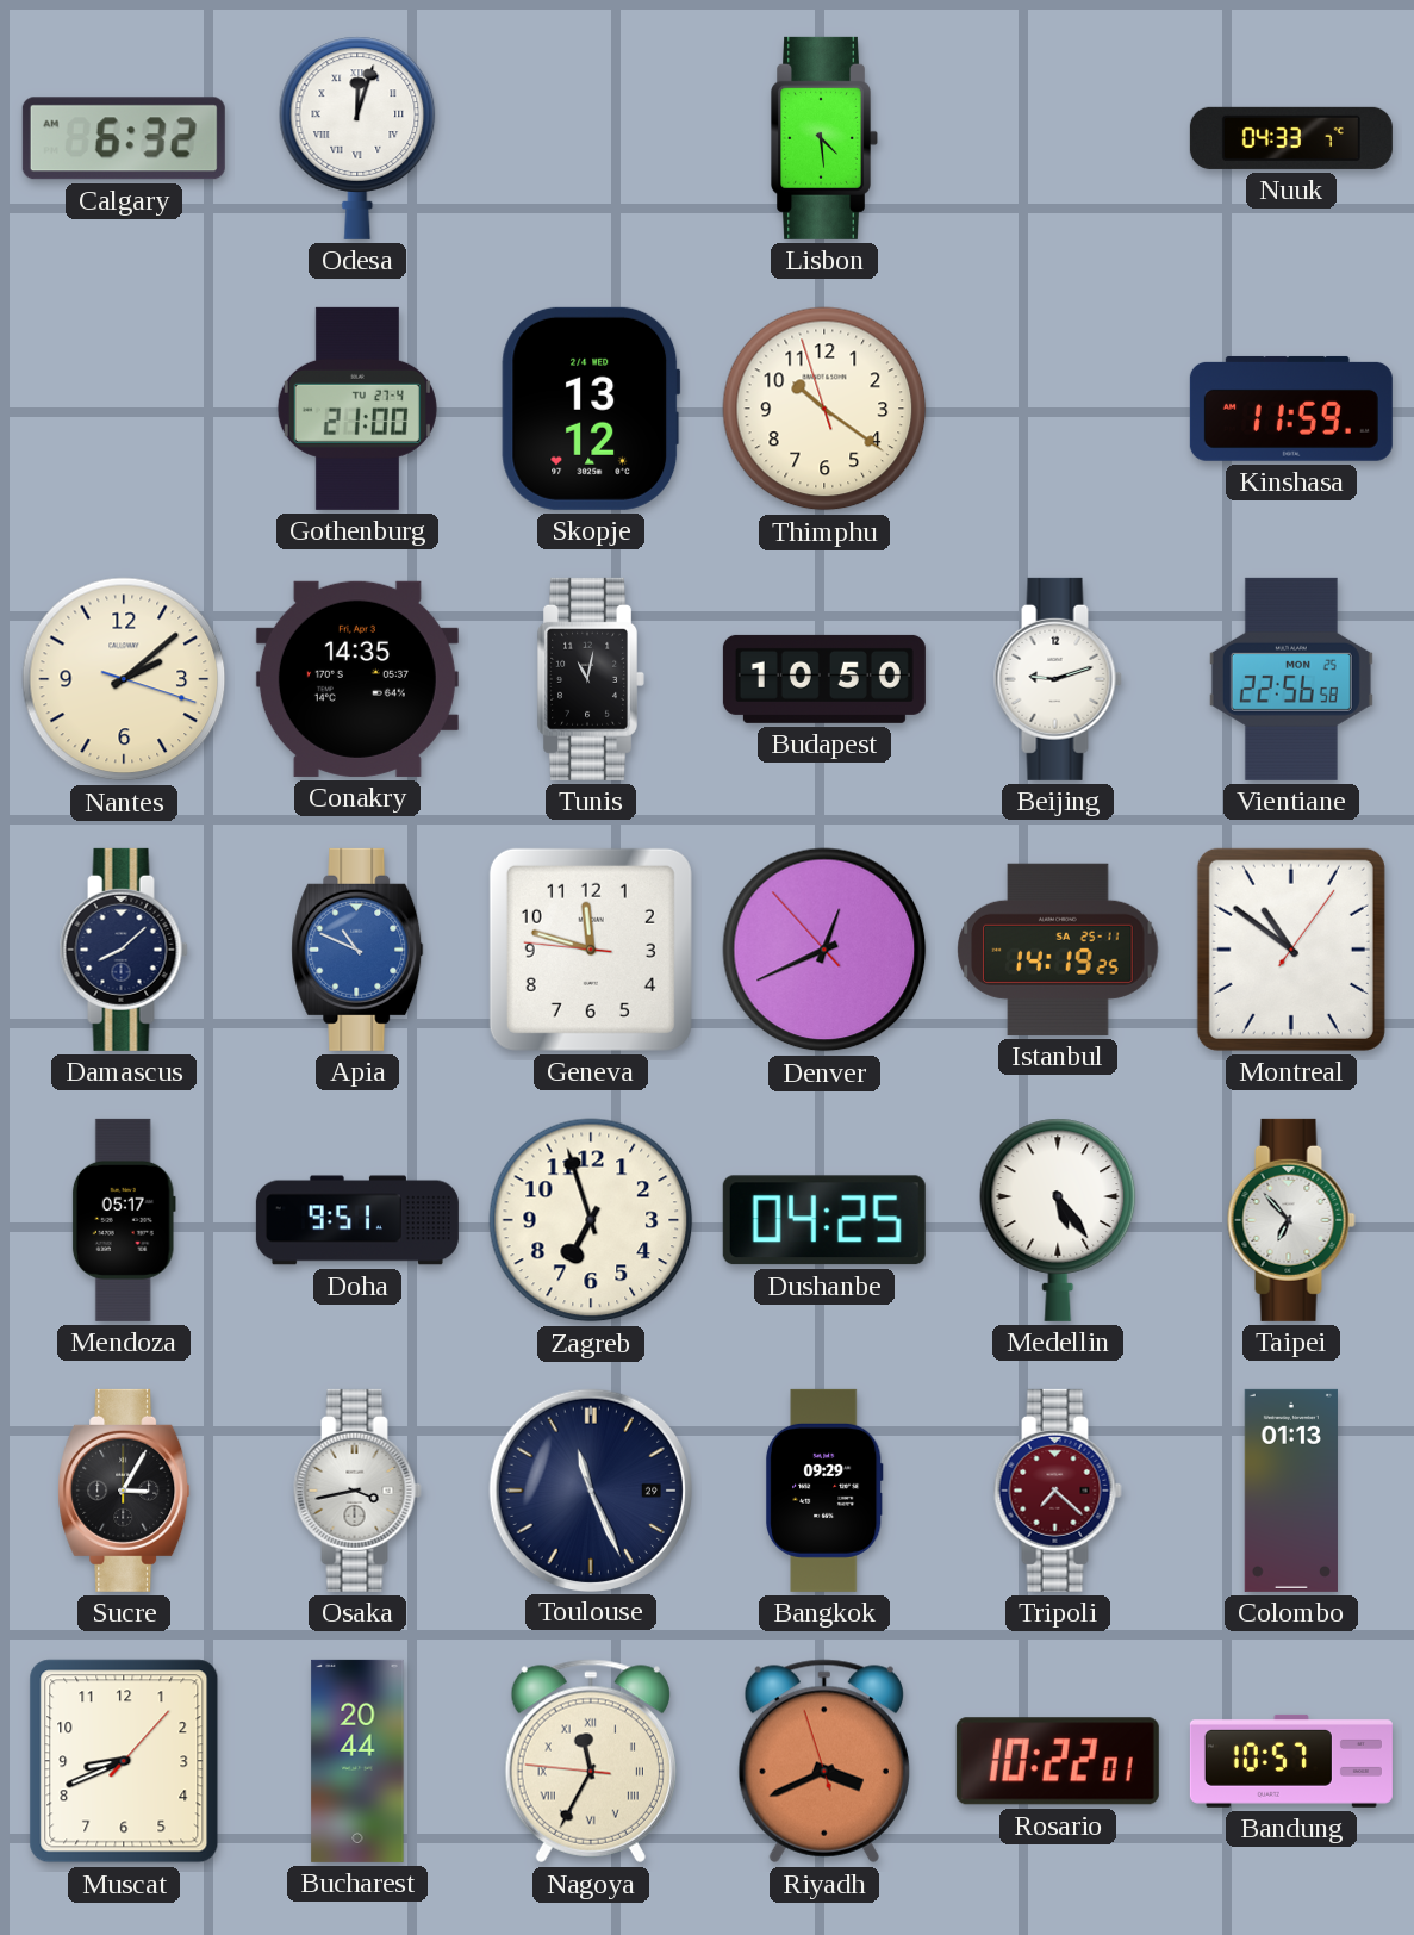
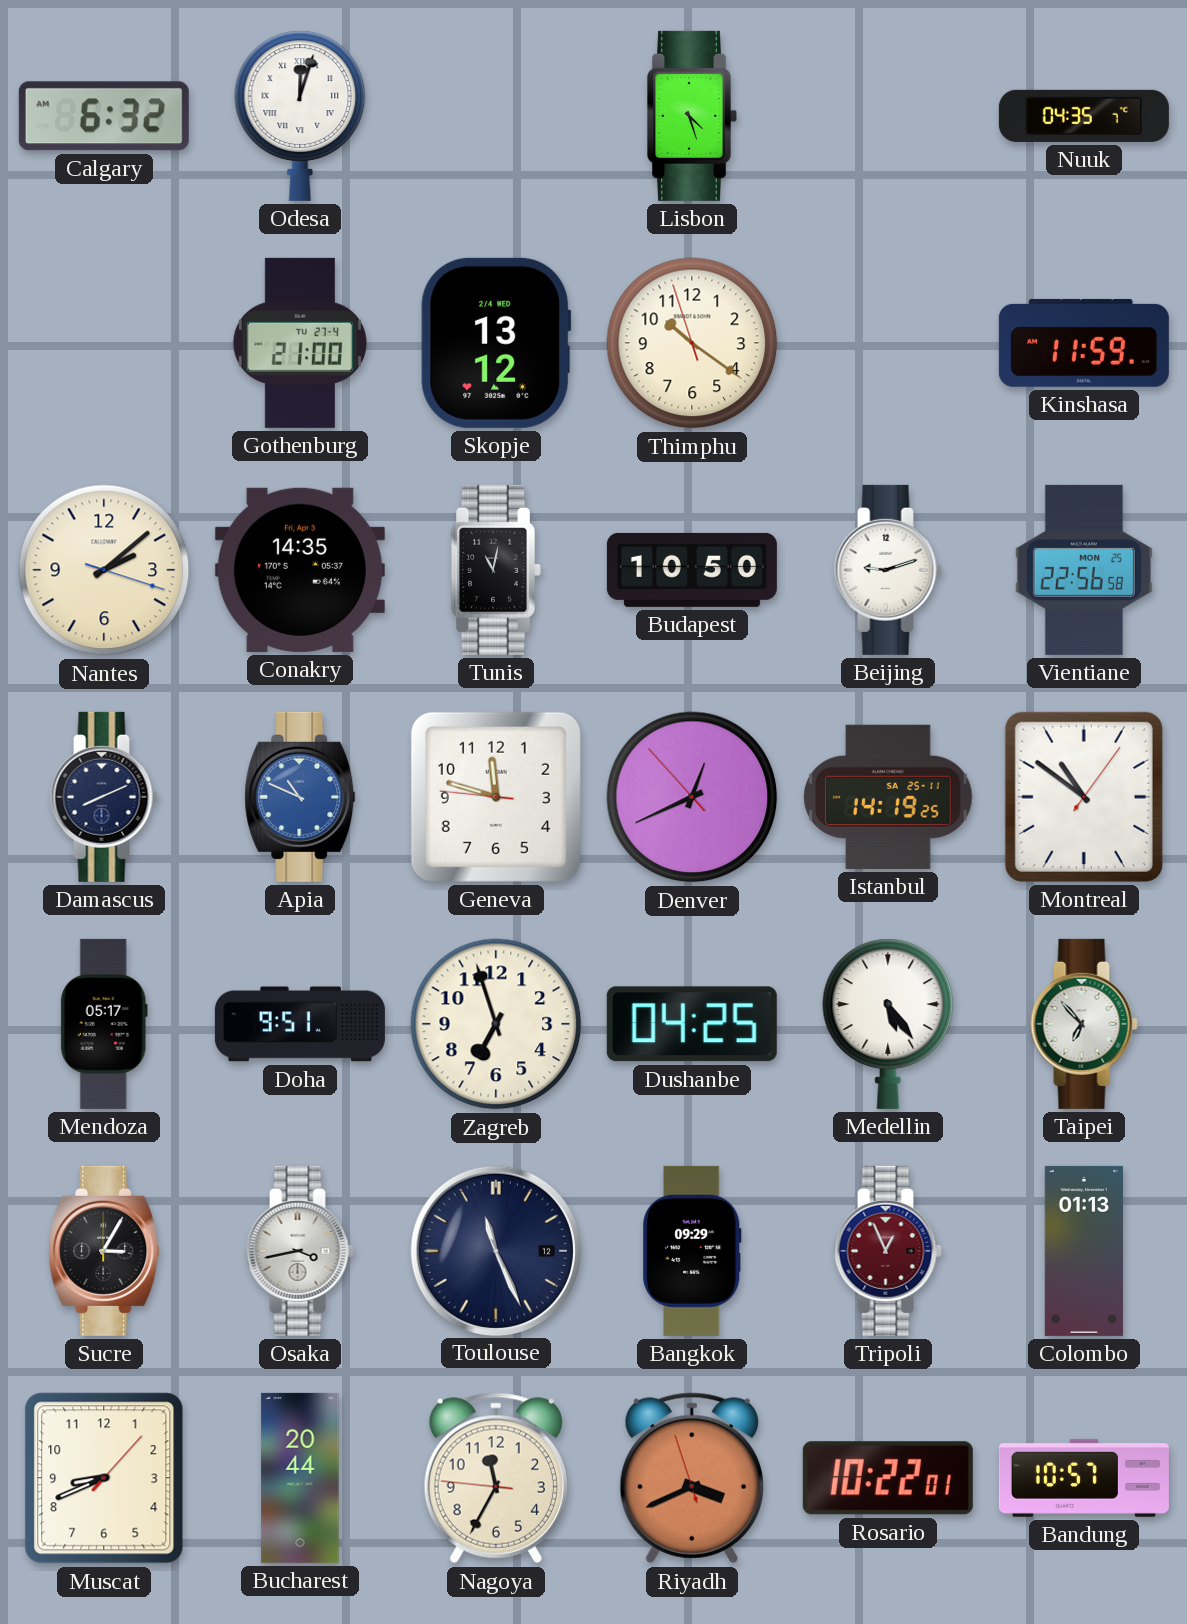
Lisbon: 4:29 -> 4:27
Nuuk: 04:33 -> 04:35
Damascus: 8:08 -> 8:11
Toulouse date: 29 -> 12
Tripoli: 7:22 -> 12:56
Nagoya numerals: Roman -> Arabic
